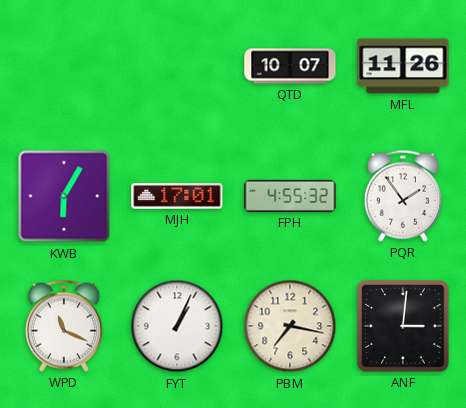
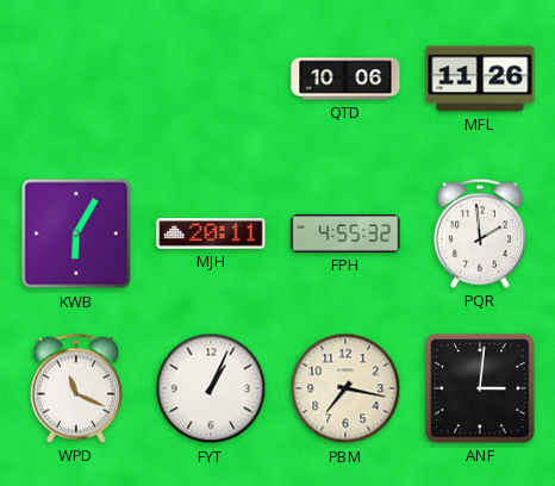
QTD: 10:07 -> 10:06
MJH: 17:01 -> 20:11
PQR: 1:54 -> 1:59
